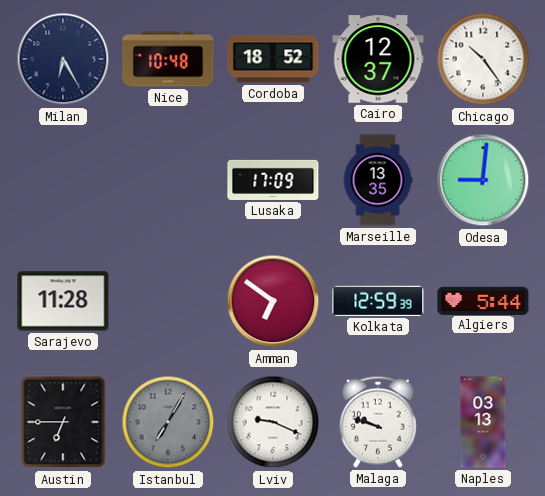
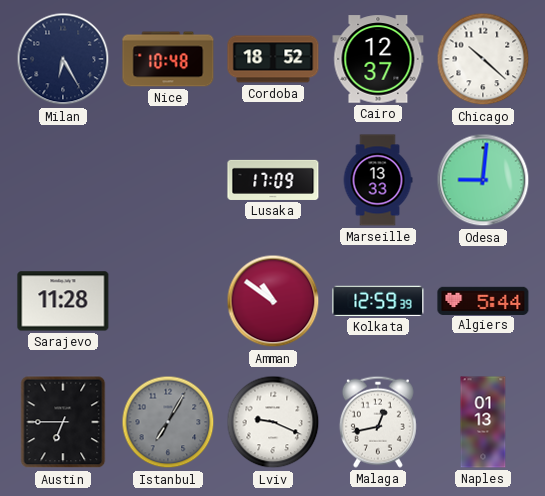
Chicago: 10:24 -> 10:22
Marseille: 13:35 -> 13:33
Amman: 6:51 -> 10:51
Malaga: 9:48 -> 12:43
Naples: 03:13 -> 01:13
